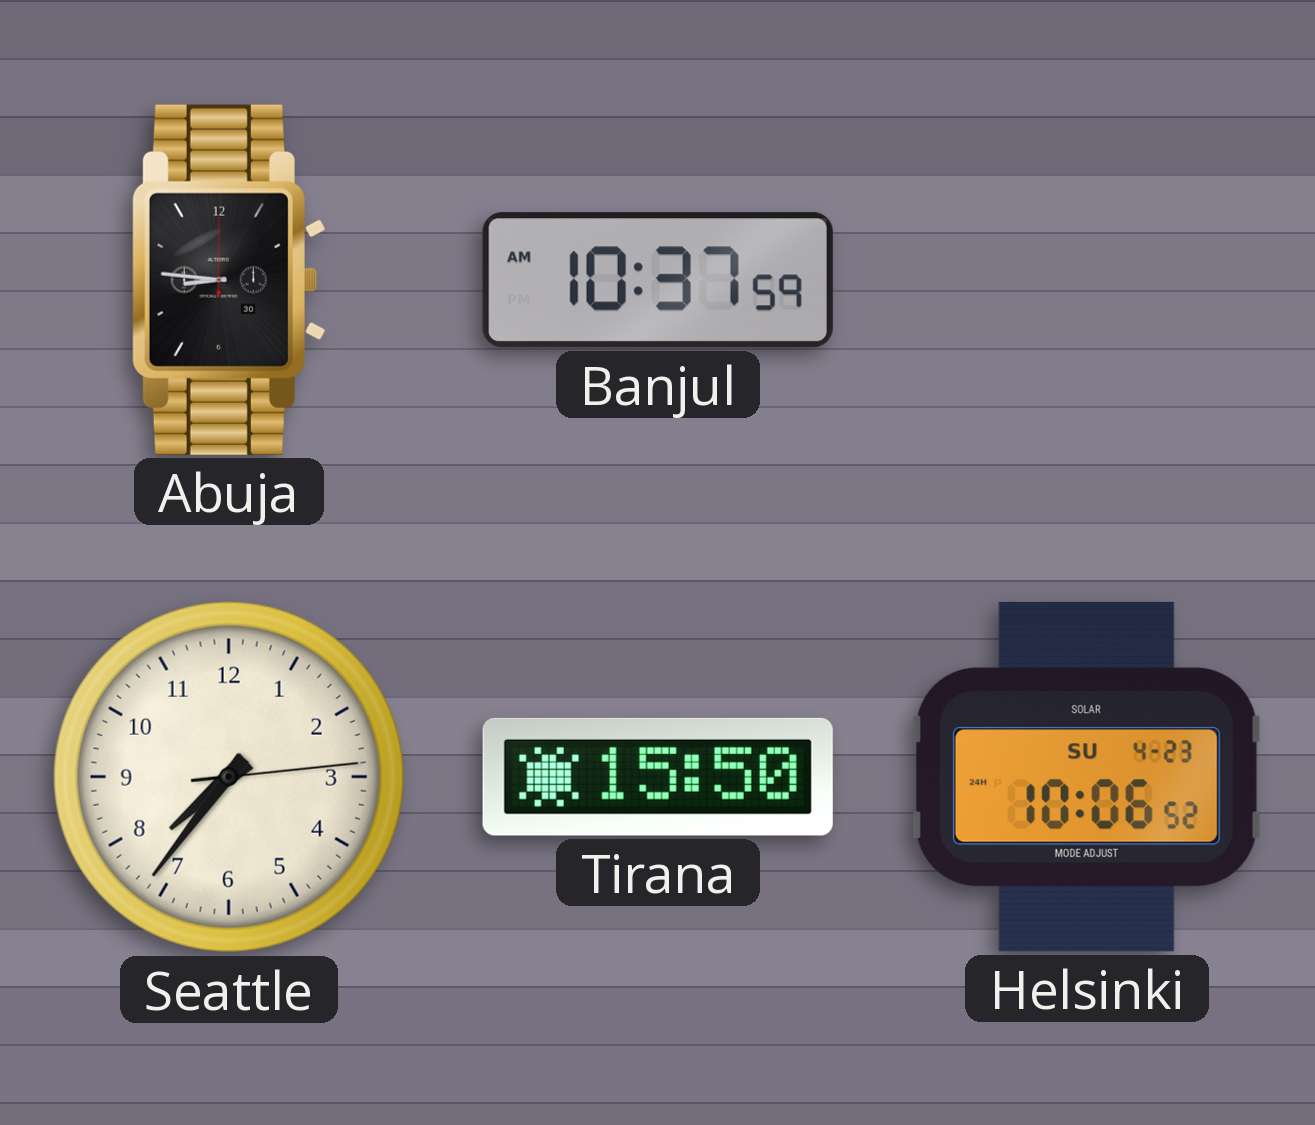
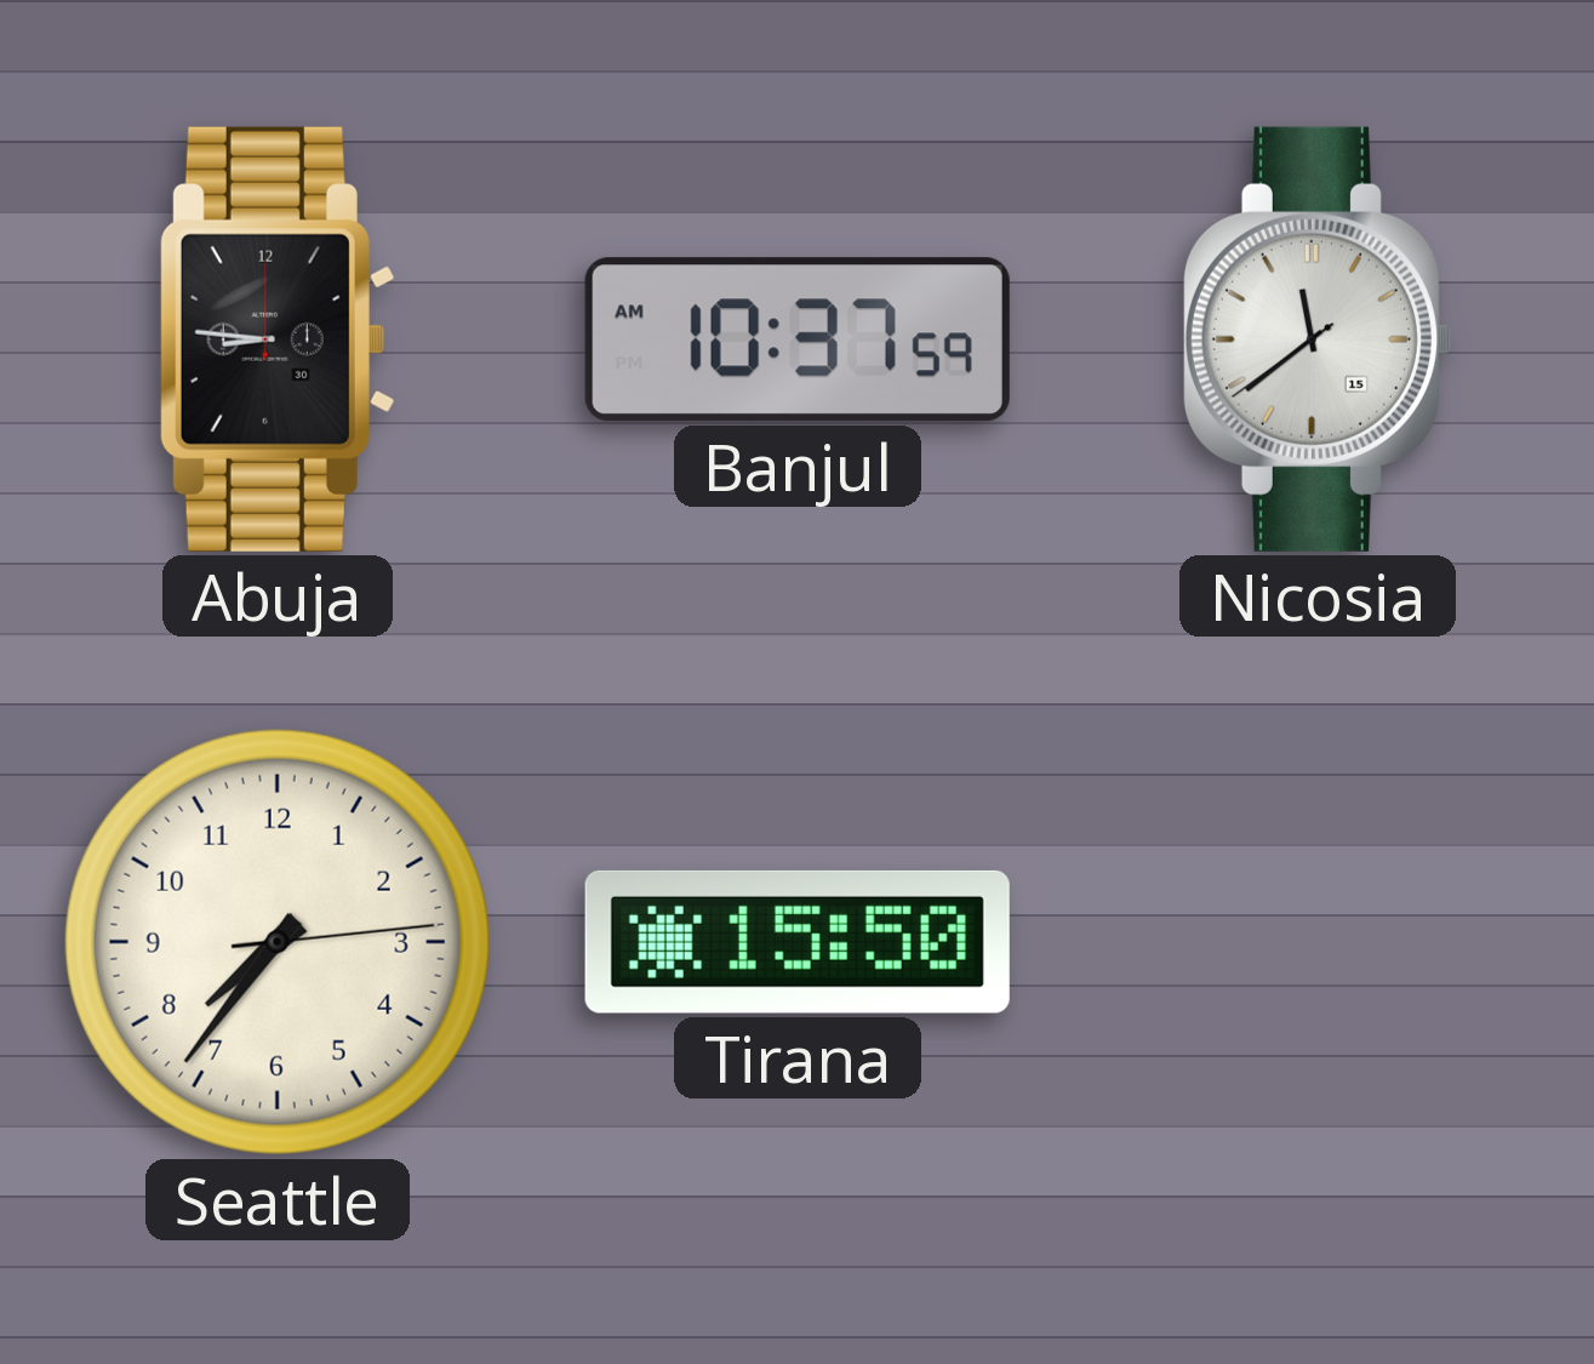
Nicosia: none -> 11:38
Helsinki: 10:06 -> none
